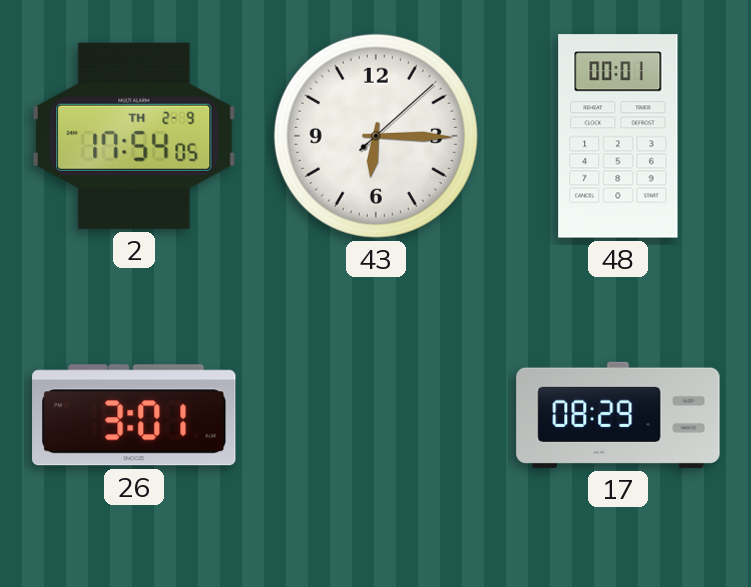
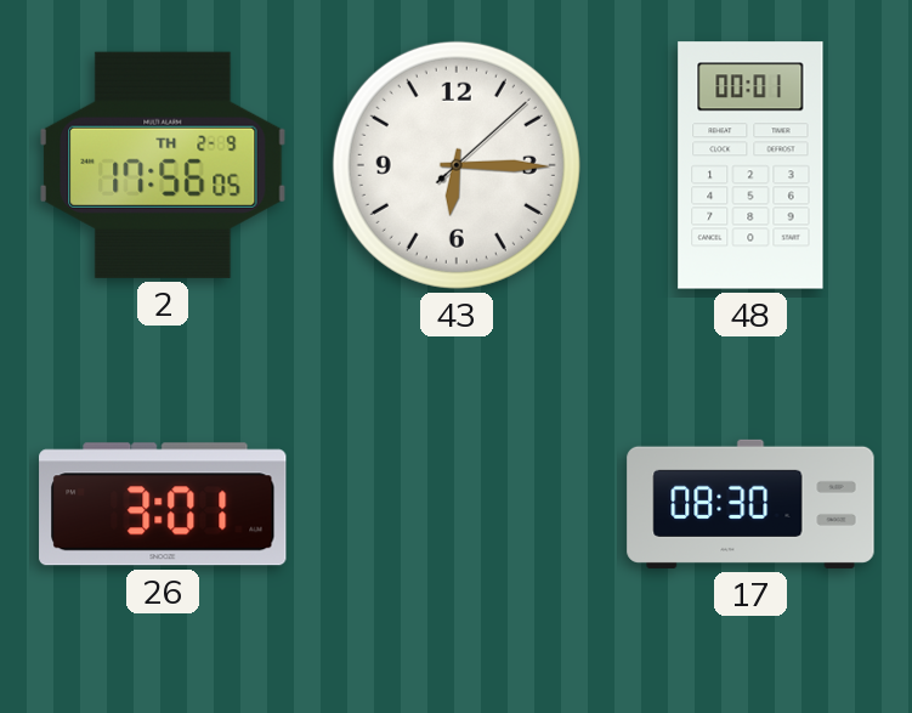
2: 17:54 -> 17:56
17: 08:29 -> 08:30
